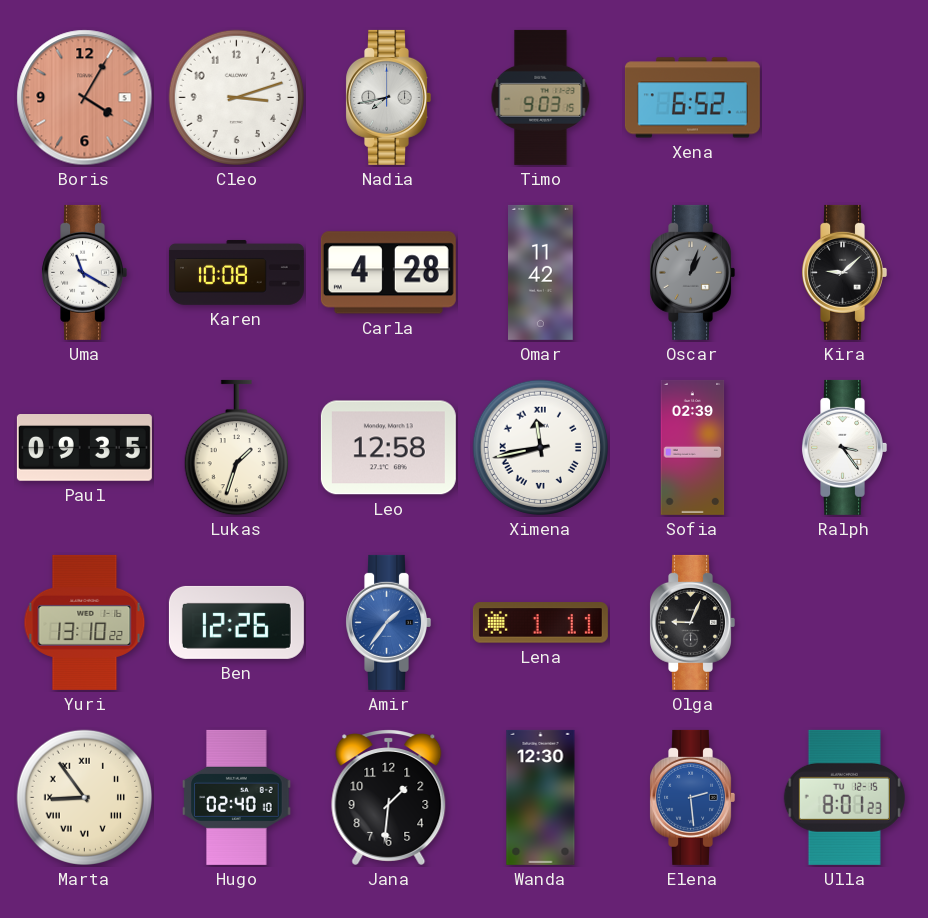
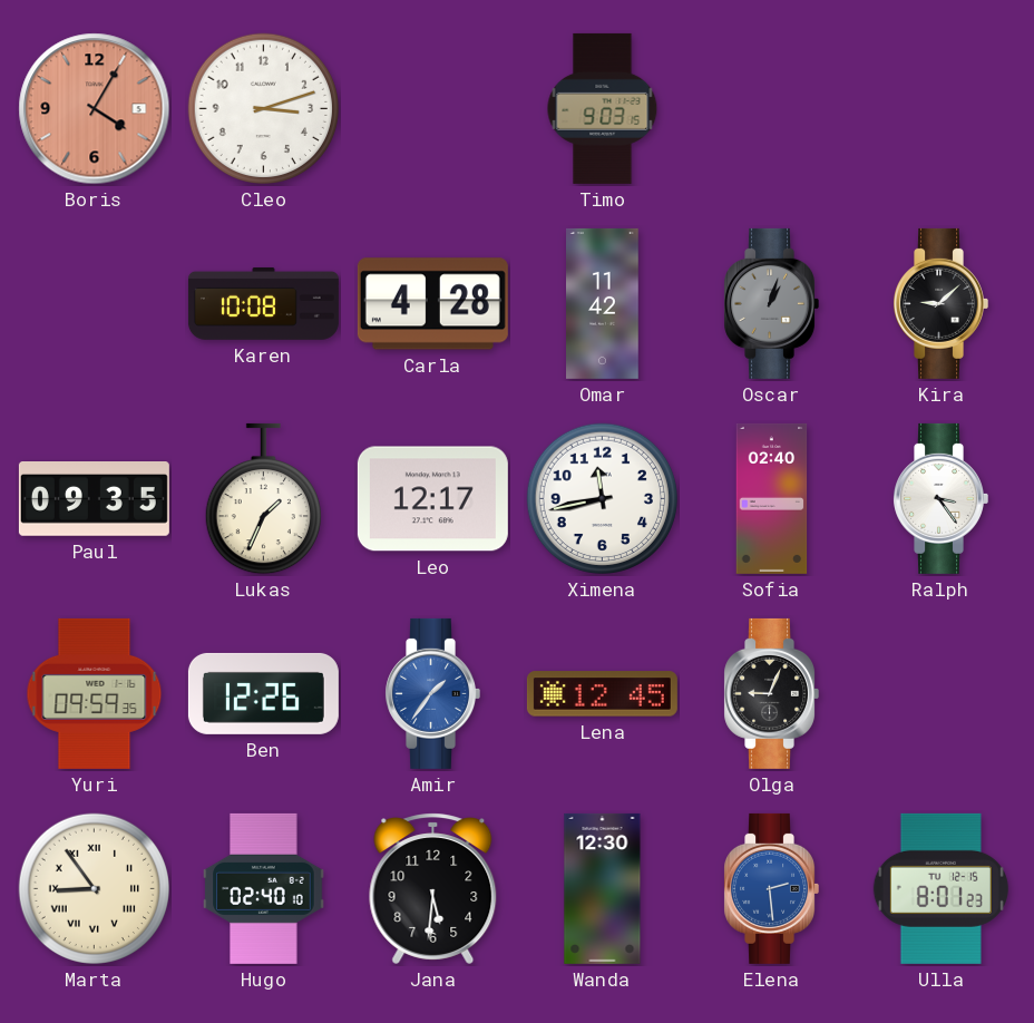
Nadia: 7:43 -> none
Xena: 6:52 -> none
Uma: 11:20 -> none
Lukas: 1:33 -> 1:34
Leo: 12:58 -> 12:17
Ximena numerals: Roman -> Arabic
Sofia: 02:39 -> 02:40
Yuri: 13:10 -> 09:59
Lena: 1:11 -> 12:45
Jana: 1:31 -> 5:31
